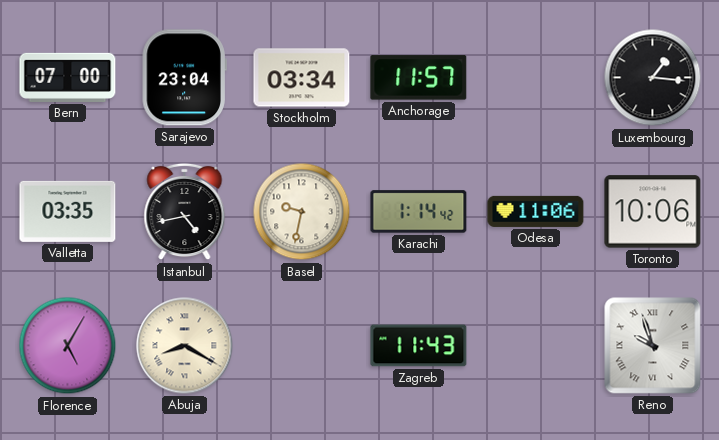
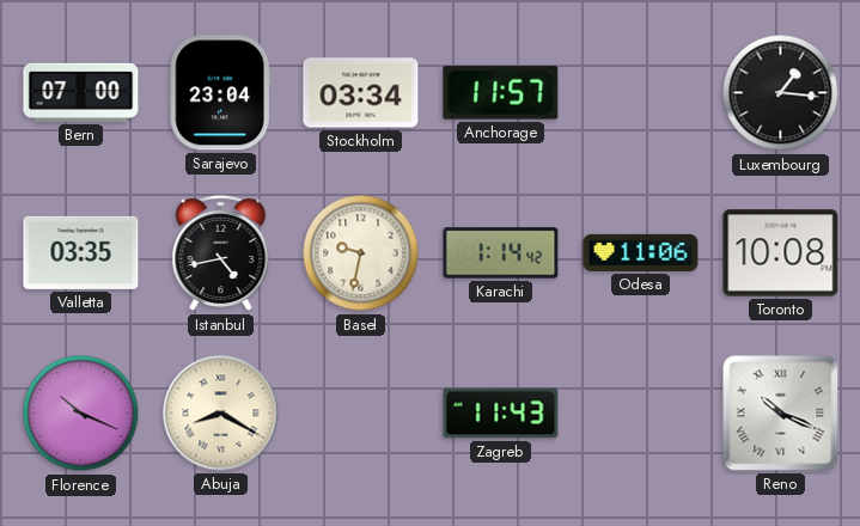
Toronto: 10:06 -> 10:08
Florence: 5:05 -> 10:19
Reno: 9:57 -> 10:19
